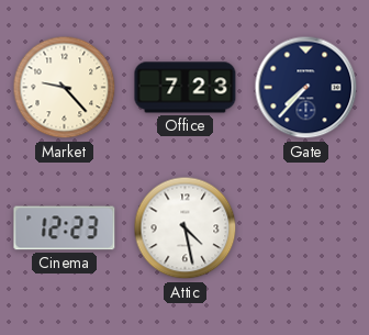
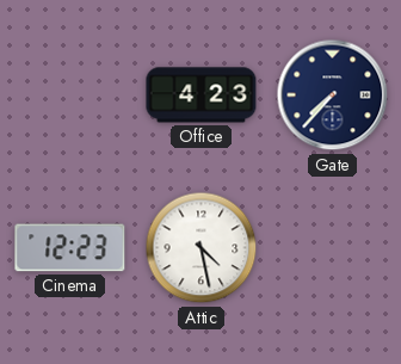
Market: 9:23 -> none
Office: 7:23 -> 4:23
